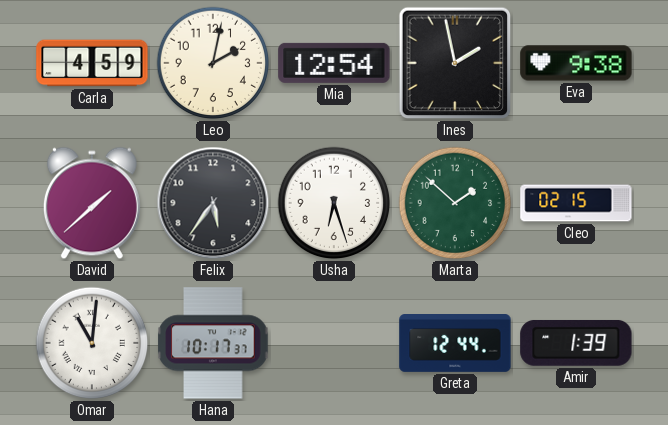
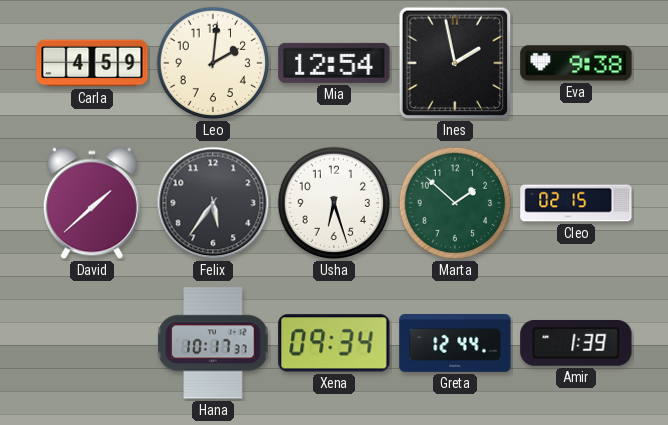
Leo: 2:02 -> 2:01
Omar: 11:01 -> none
Xena: none -> 09:34
